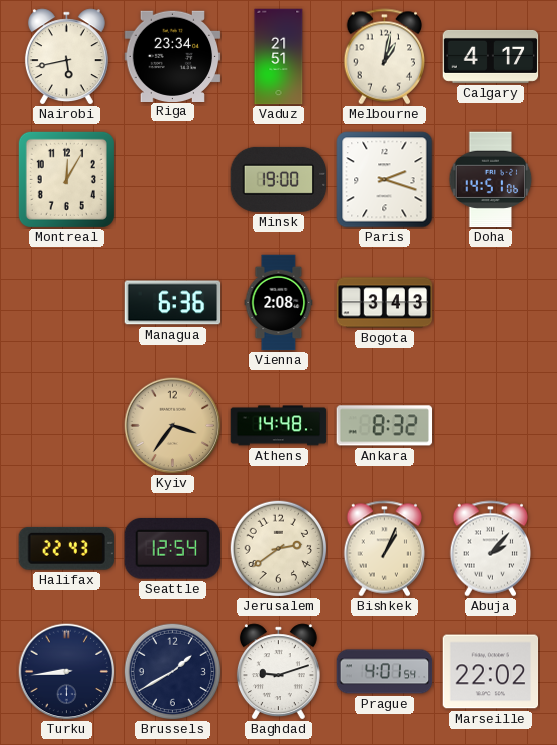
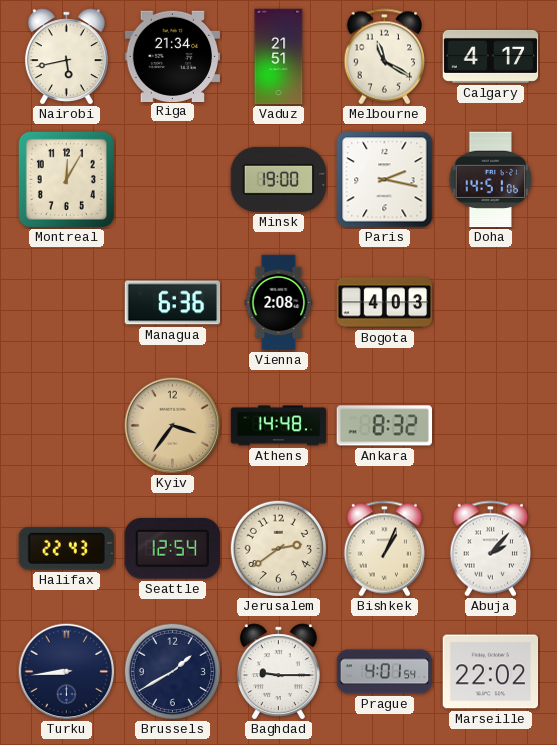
Riga: 23:34 -> 21:34
Melbourne: 1:02 -> 11:20
Paris: 2:18 -> 2:17
Bogota: 3:43 -> 4:03
Baghdad: 9:12 -> 9:15
